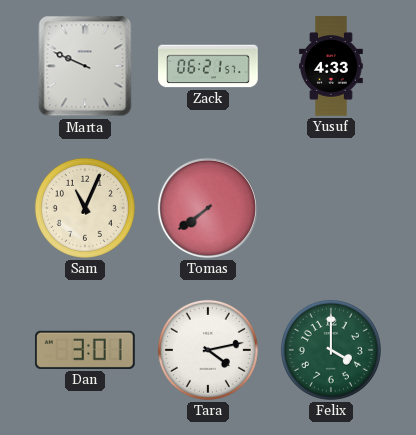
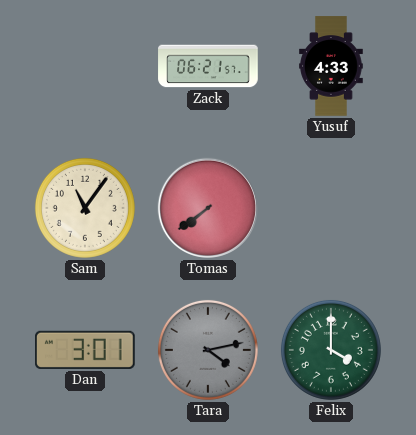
Marta: 9:49 -> none
Sam: 11:04 -> 11:06
Tara dial: white -> grey
